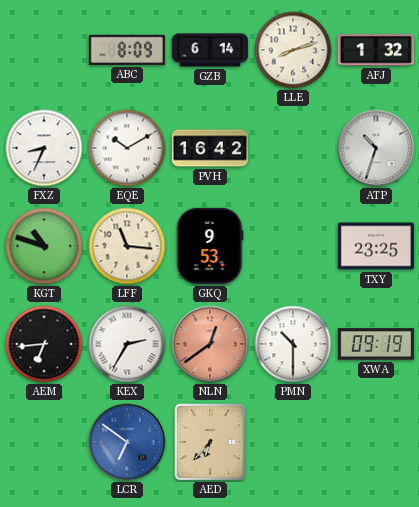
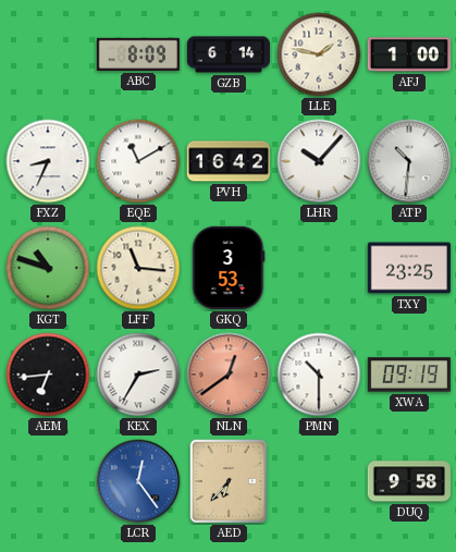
LLE: 8:12 -> 1:47
AFJ: 1:32 -> 1:00
EQE: 10:10 -> 11:10
LHR: none -> 10:07
ATP: 10:33 -> 10:31
GKQ: 9:53 -> 3:53
LCR: 6:51 -> 12:24
DUQ: none -> 9:58
